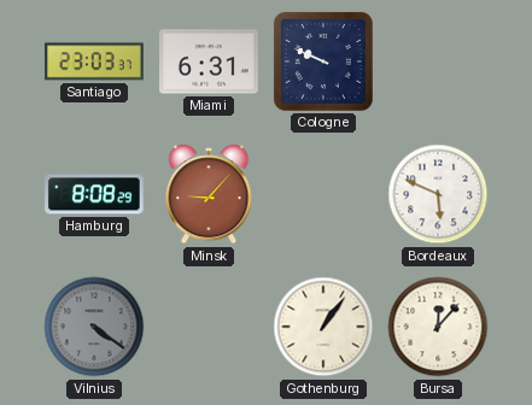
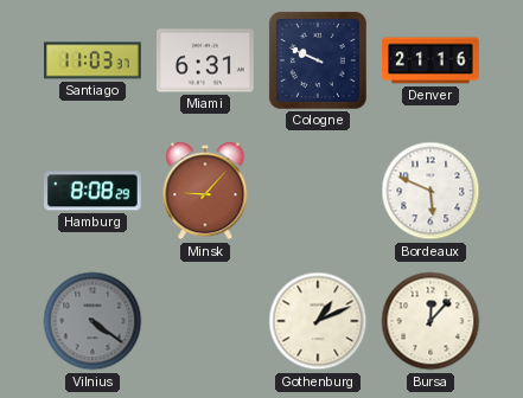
Santiago: 23:03 -> 11:03
Denver: none -> 21:16
Gothenburg: 1:06 -> 1:11
